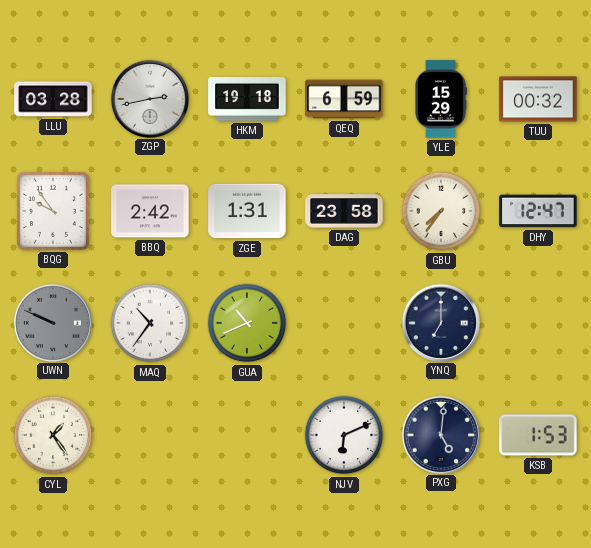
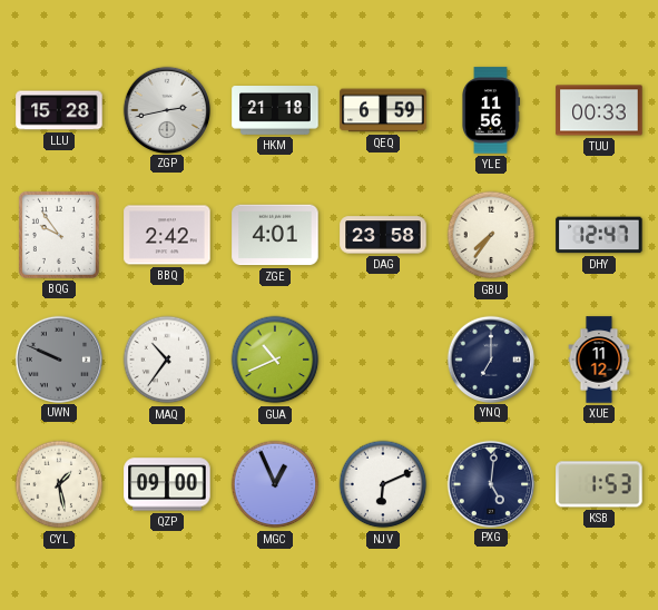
LLU: 03:28 -> 15:28
HKM: 19:18 -> 21:18
YLE: 15:29 -> 11:56
TUU: 00:32 -> 00:33
ZGE: 1:31 -> 4:01
XUE: none -> 11:12
CYL: 1:24 -> 1:28
QZP: none -> 09:00
MGC: none -> 12:56
